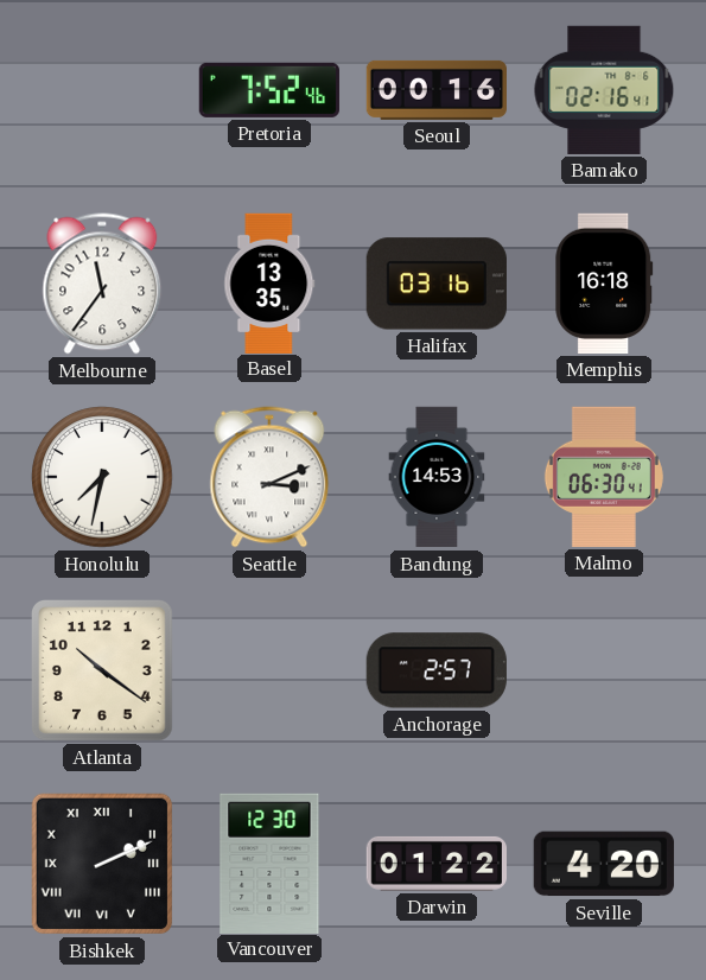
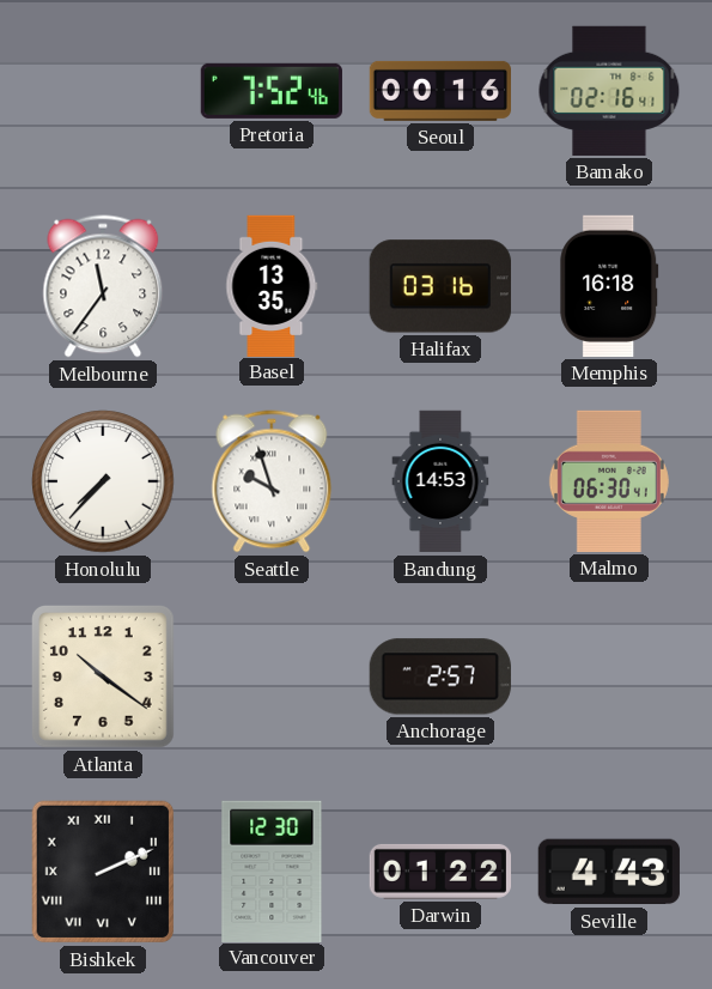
Honolulu: 7:32 -> 7:37
Seattle: 3:11 -> 9:57
Seville: 4:20 -> 4:43
